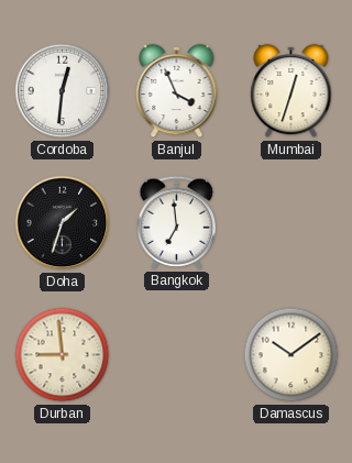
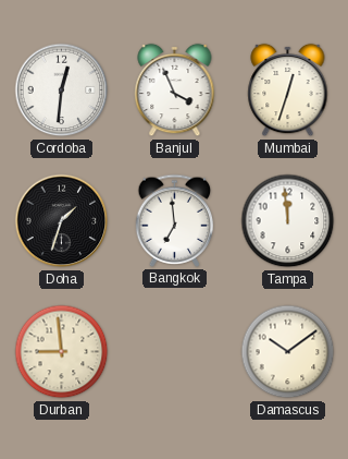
Tampa: none -> 11:59
